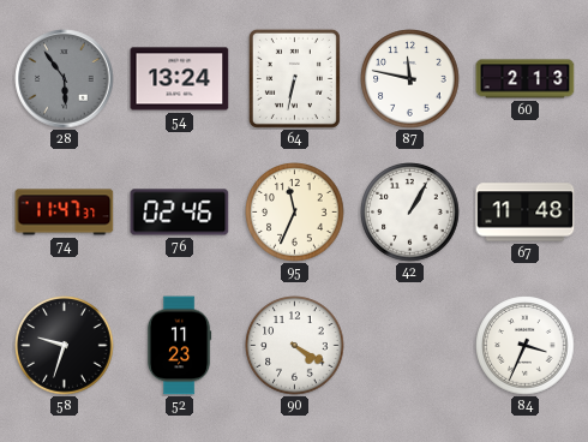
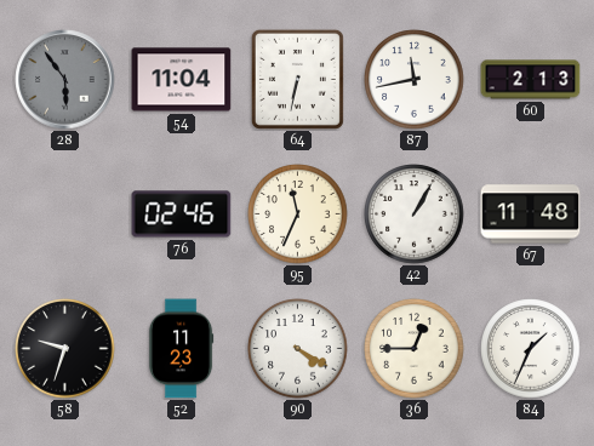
54: 13:24 -> 11:04
87: 11:47 -> 11:43
74: 11:47 -> none
36: none -> 12:45
84: 3:34 -> 1:34
